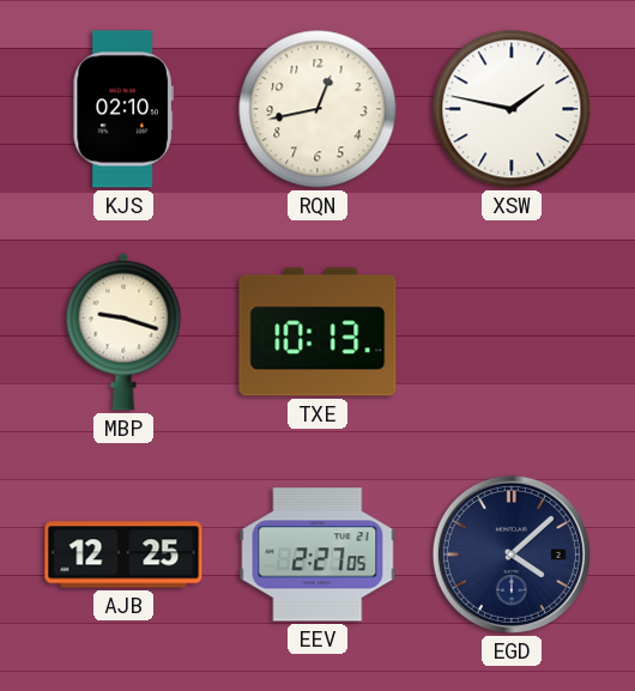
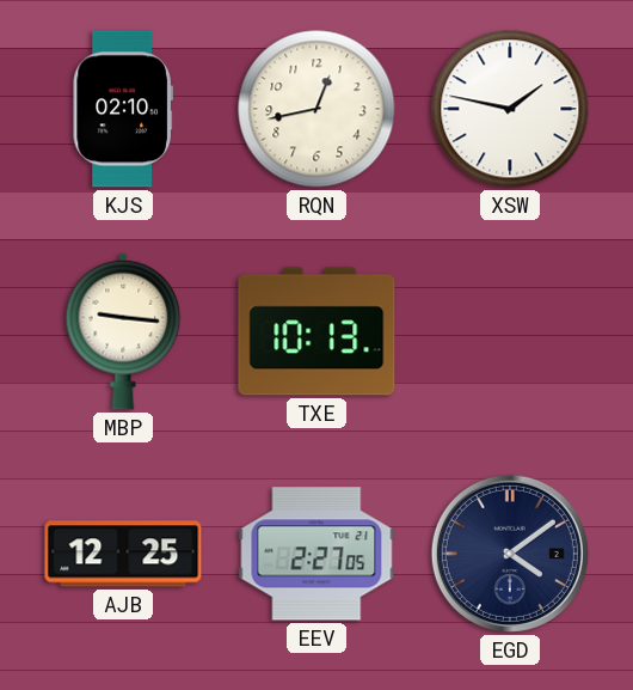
MBP: 9:18 -> 9:16
EGD: 4:08 -> 4:09
